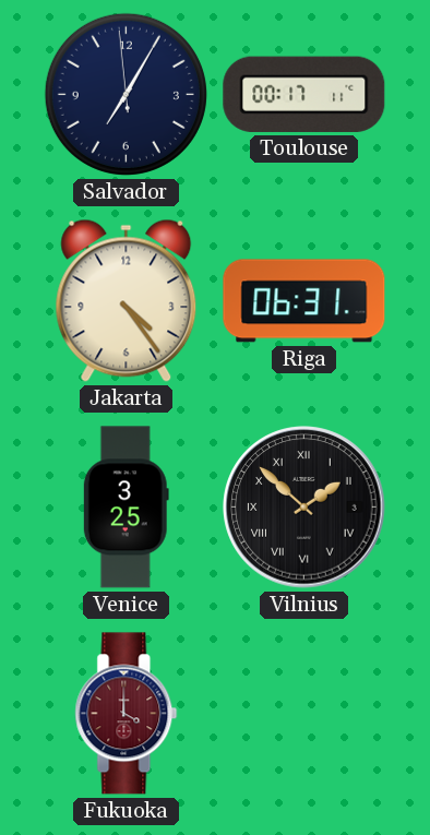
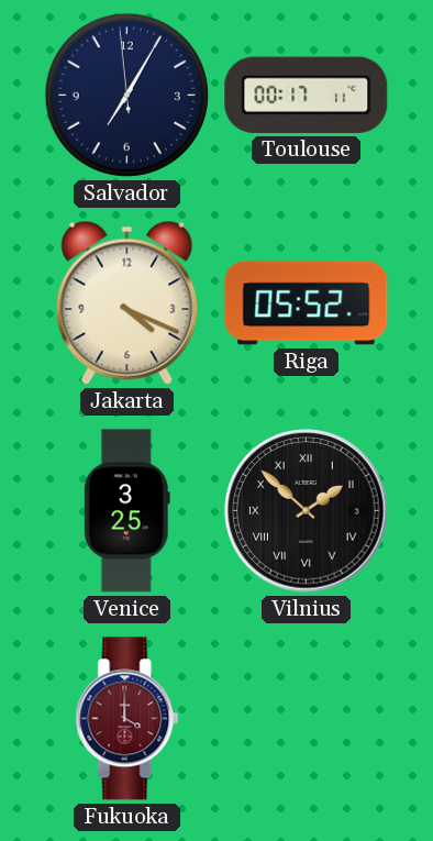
Jakarta: 4:24 -> 4:19
Riga: 06:31 -> 05:52
